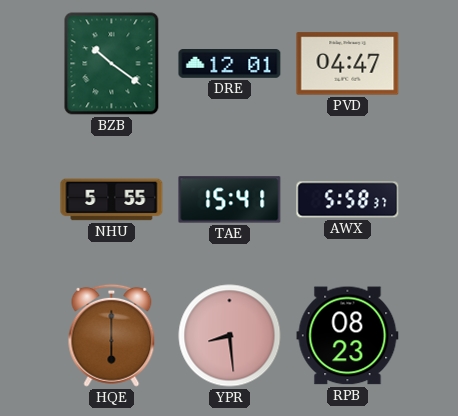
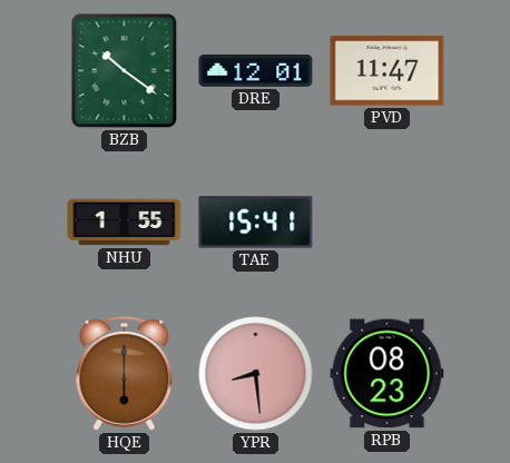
PVD: 04:47 -> 11:47
NHU: 5:55 -> 1:55
AWX: 5:58 -> none
